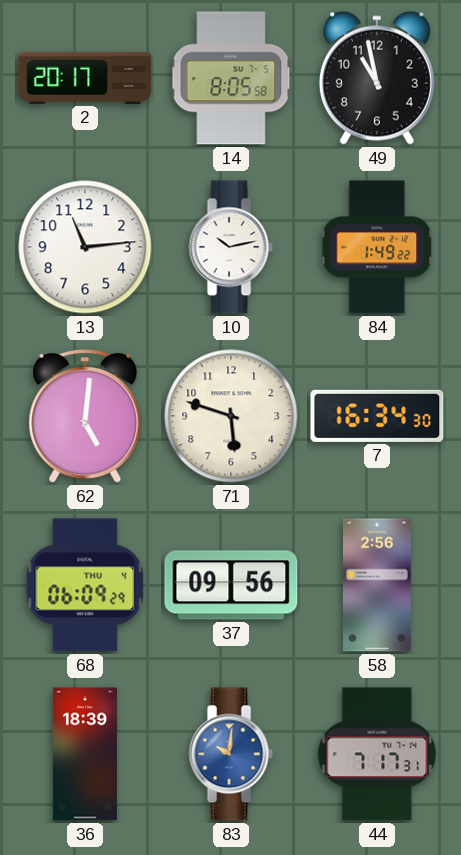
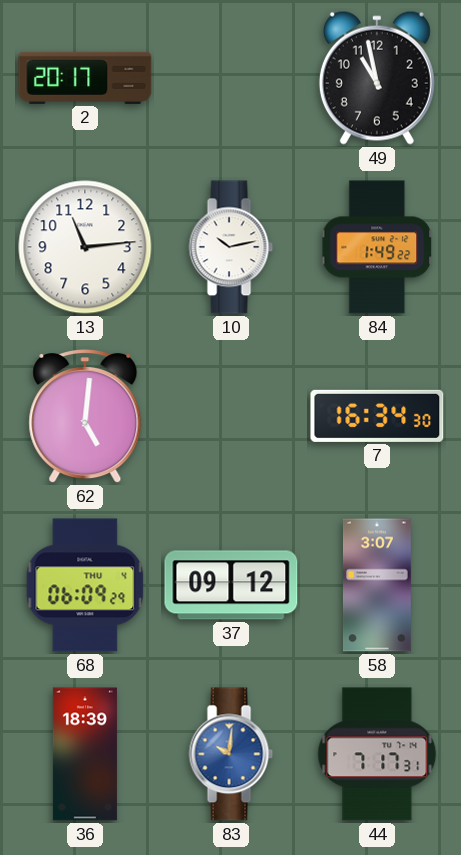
14: 8:05 -> none
71: 5:48 -> none
37: 09:56 -> 09:12
58: 2:56 -> 3:07
